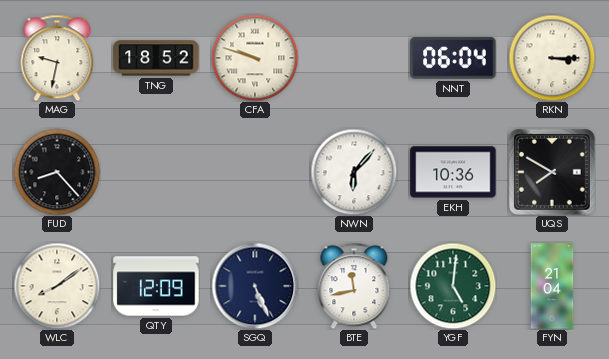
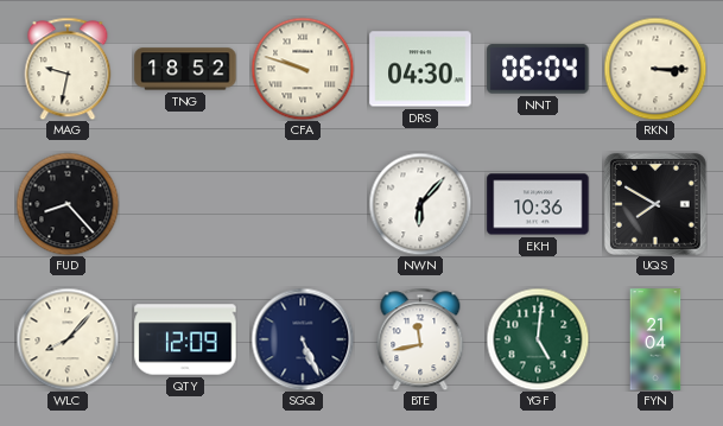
DRS: none -> 04:30
WLC: 8:09 -> 8:07
